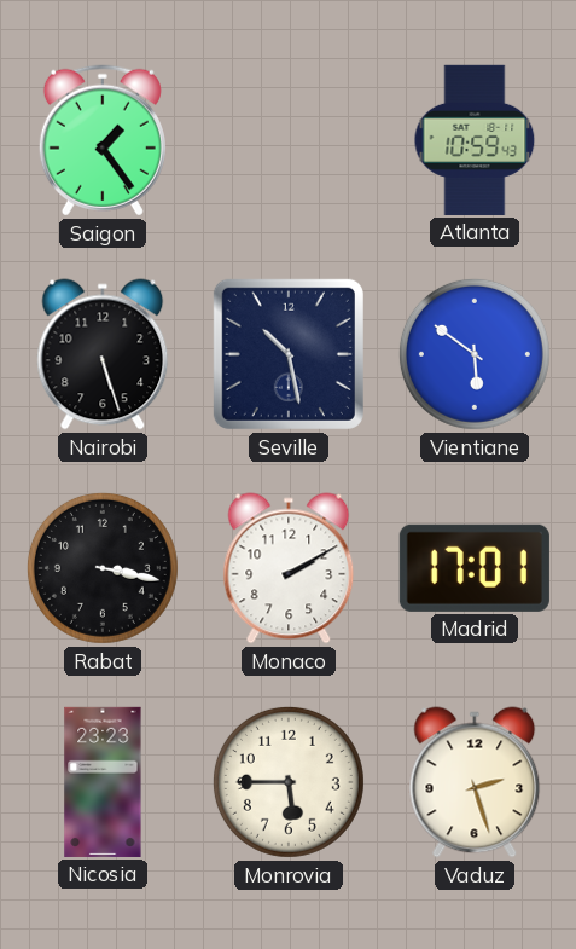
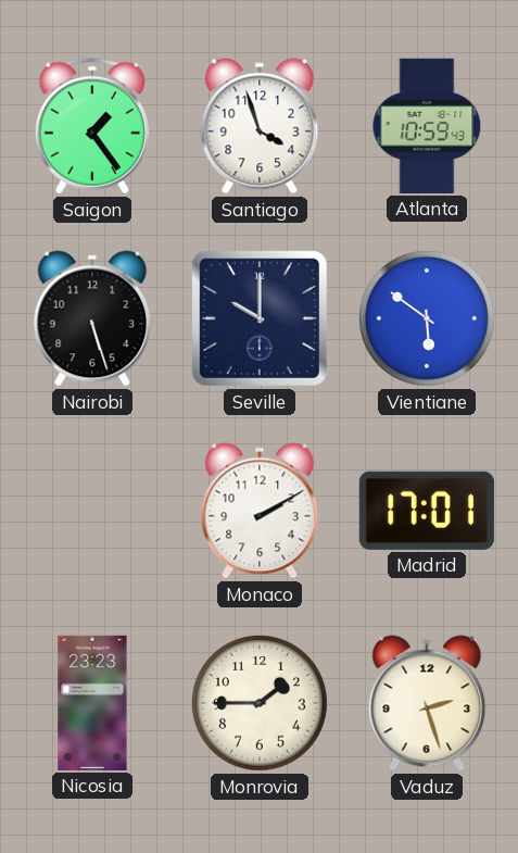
Santiago: none -> 3:57
Seville: 10:28 -> 10:00
Rabat: 3:17 -> none
Monrovia: 5:45 -> 1:45
